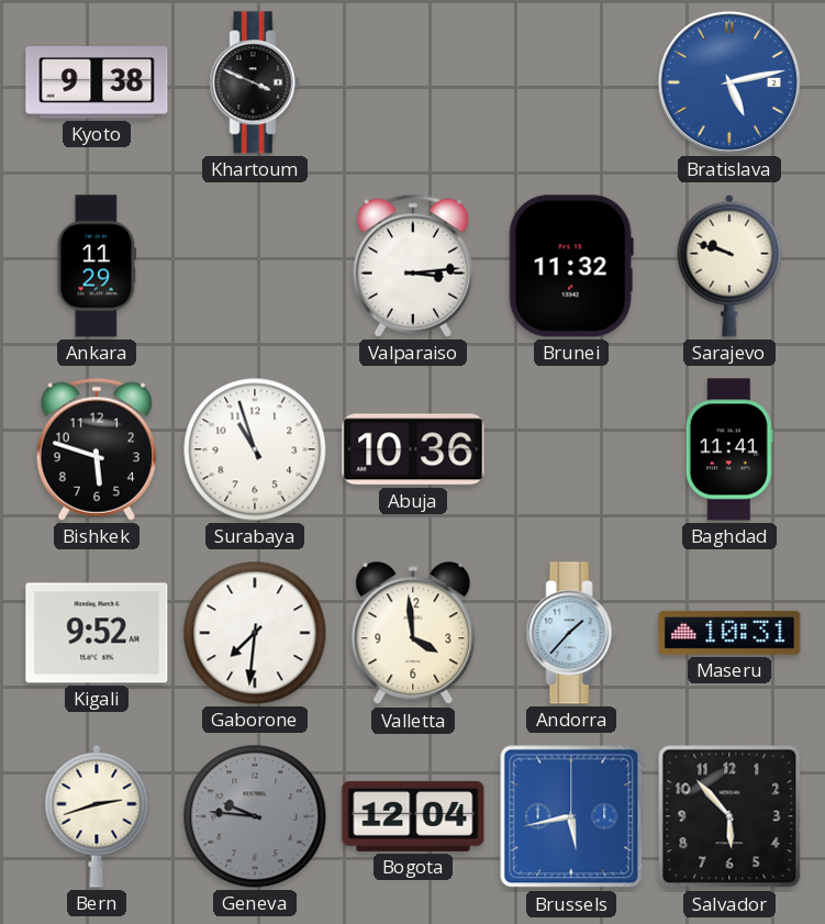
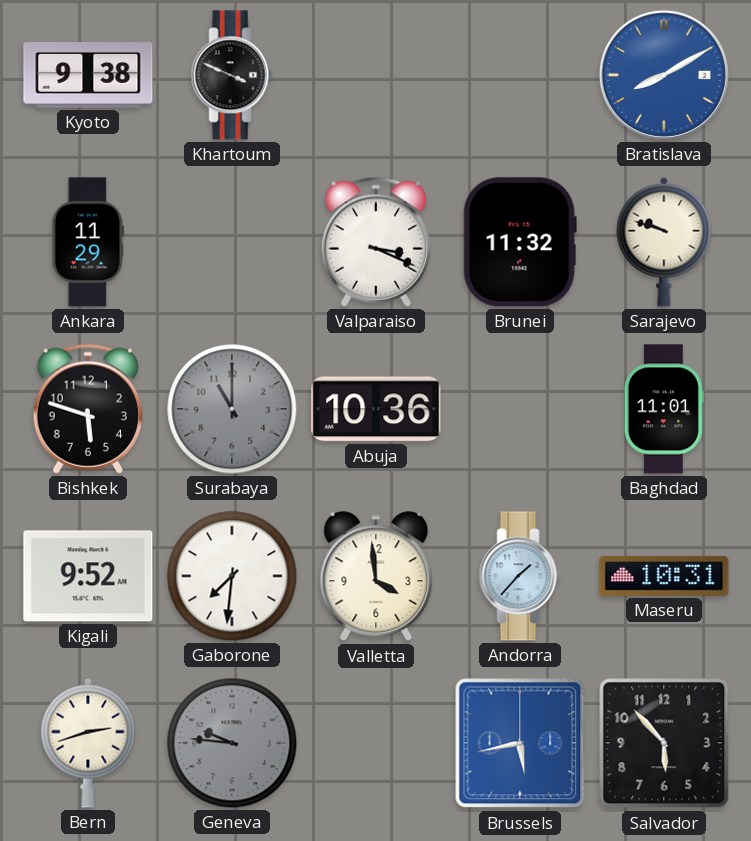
Bratislava: 5:13 -> 8:10
Valparaiso: 3:14 -> 3:19
Surabaya: 10:57 -> 11:00
Surabaya dial: white -> grey
Baghdad: 11:41 -> 11:01
Bogota: 12:04 -> none
